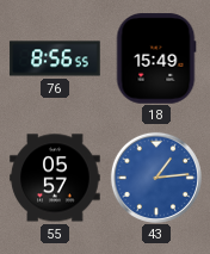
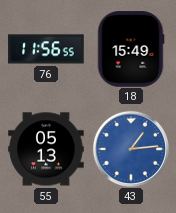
76: 8:56 -> 11:56
55: 05:57 -> 05:13
